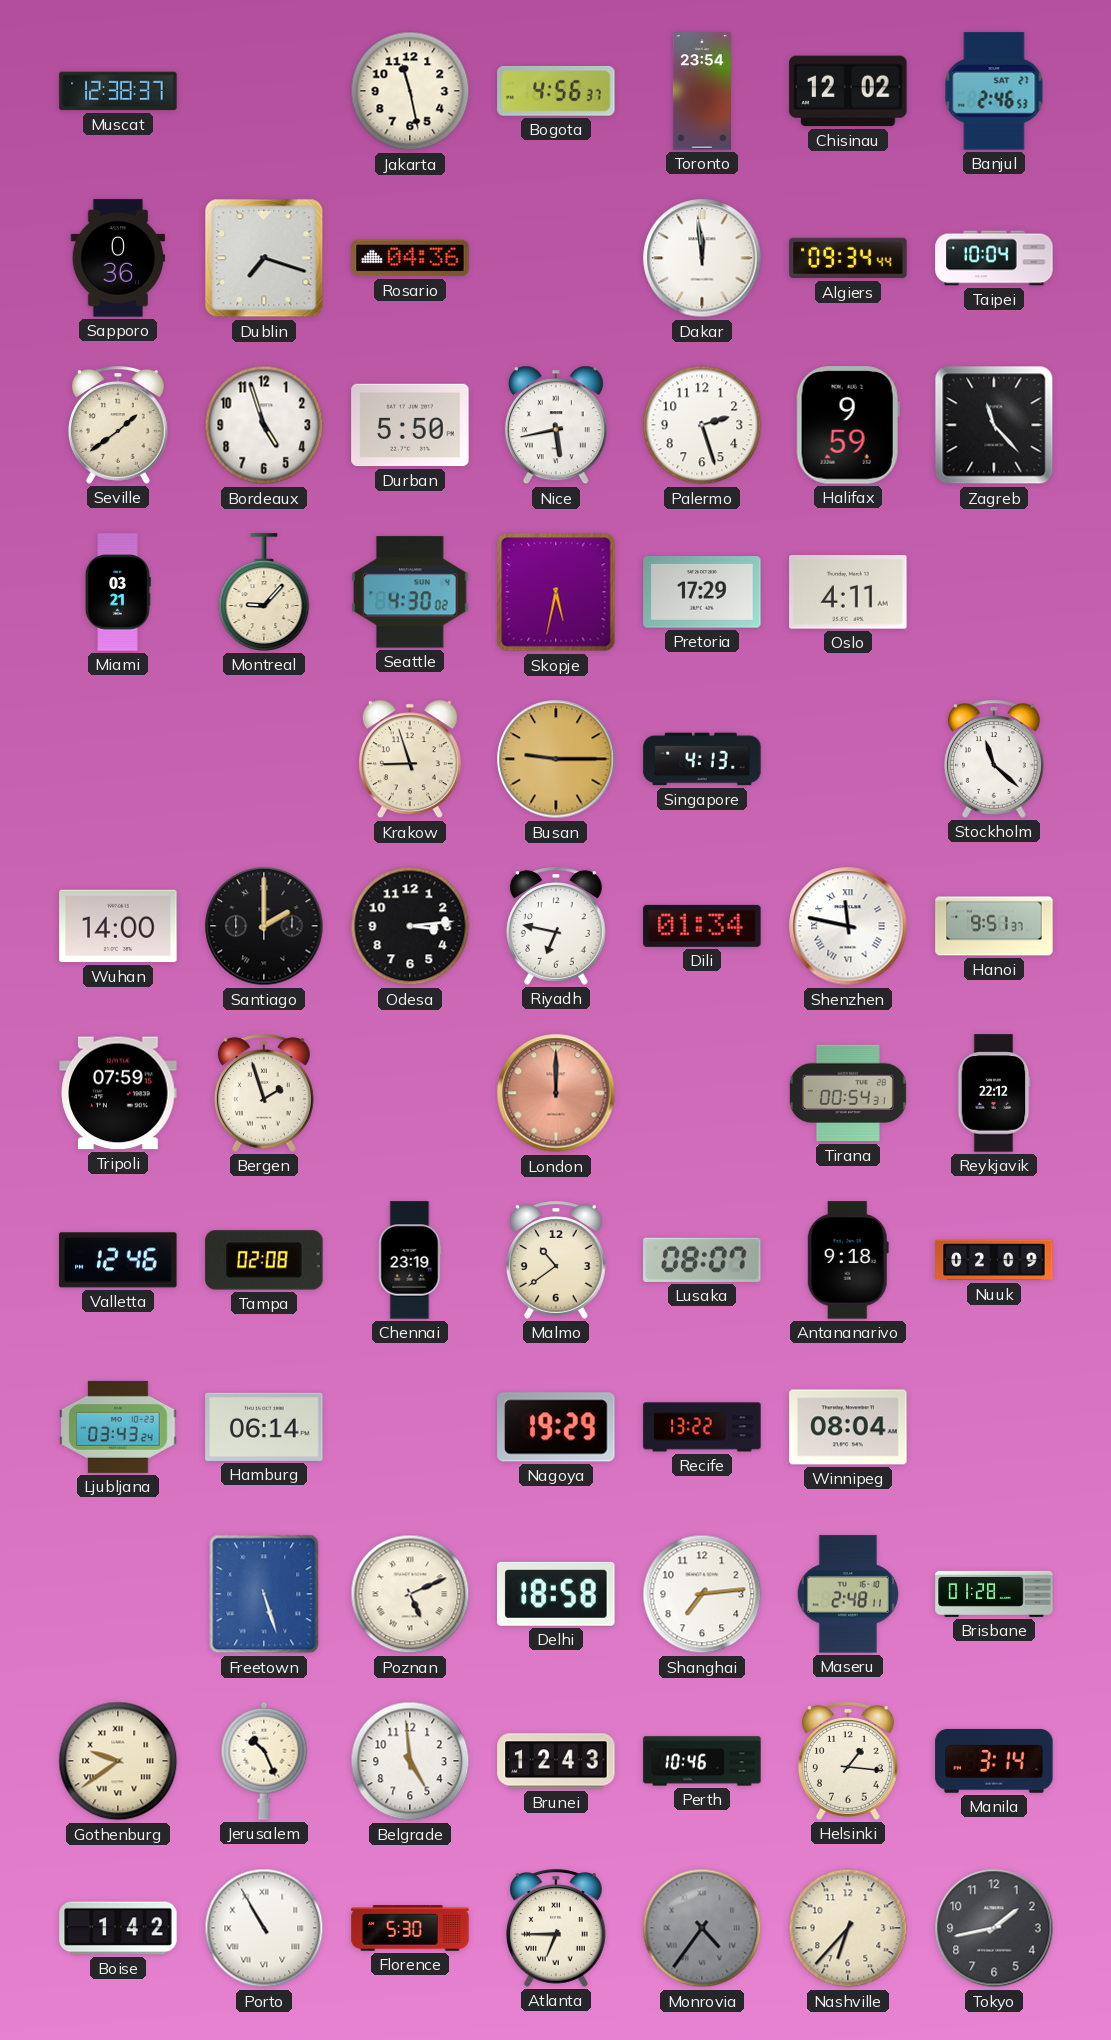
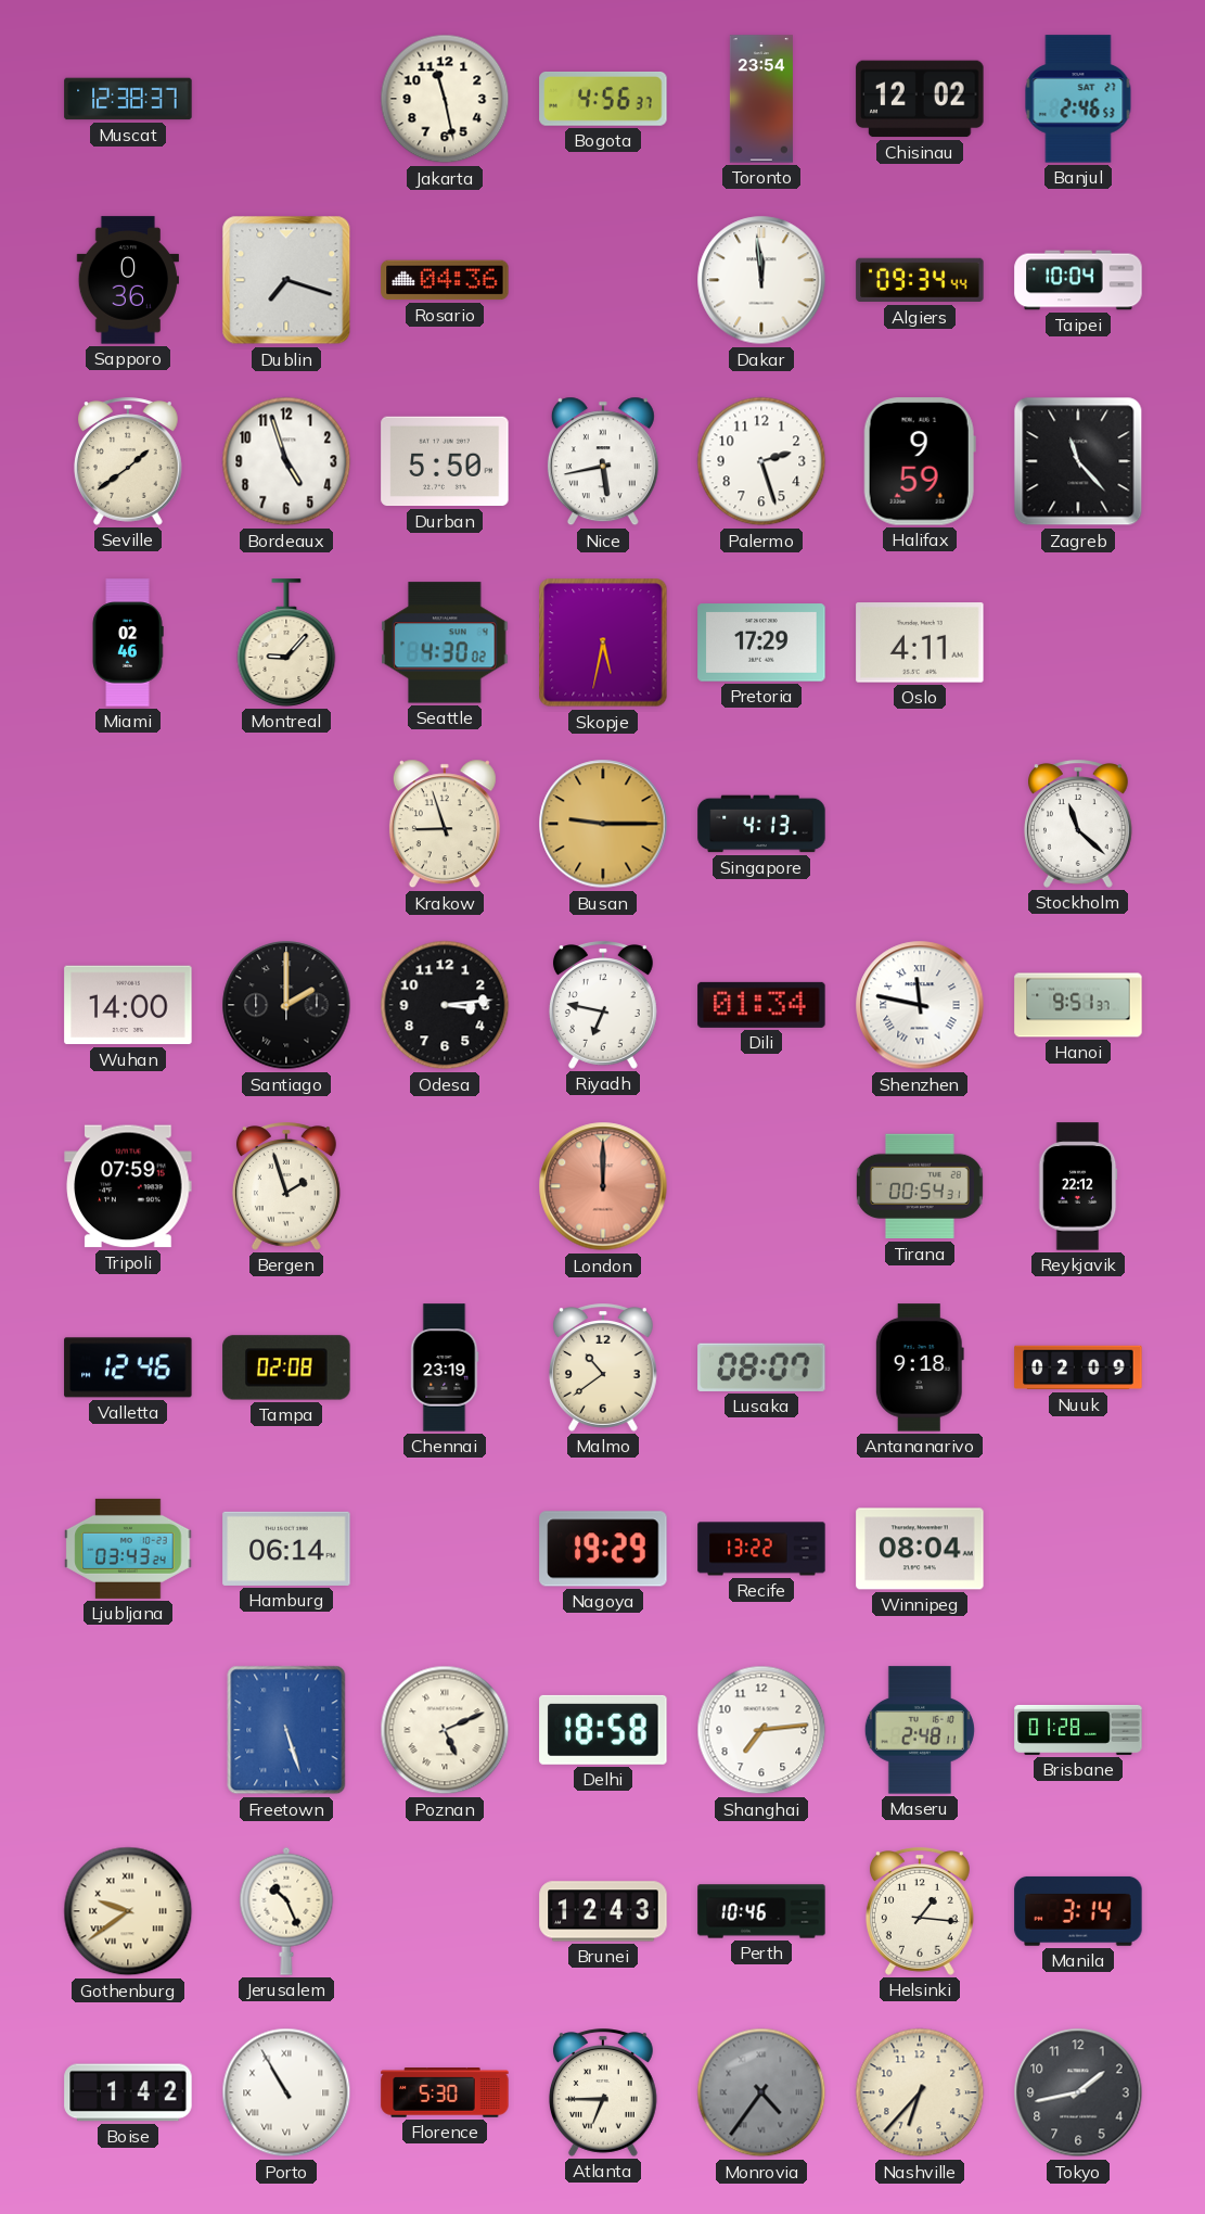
Miami: 03:21 -> 02:46
Belgrade: 4:59 -> none
